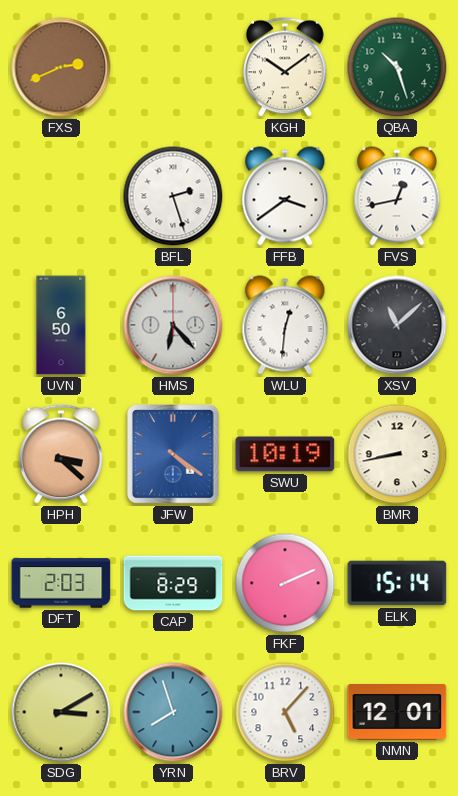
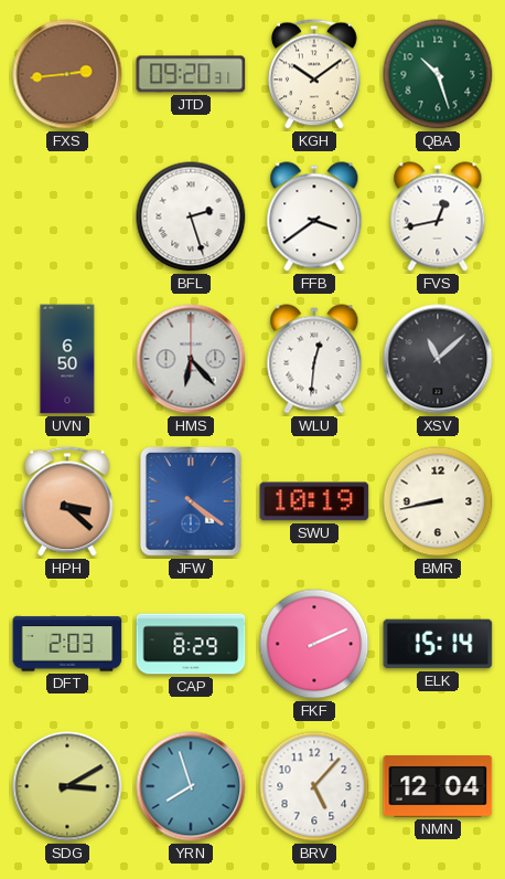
FXS: 2:41 -> 2:44
JTD: none -> 09:20
NMN: 12:01 -> 12:04
